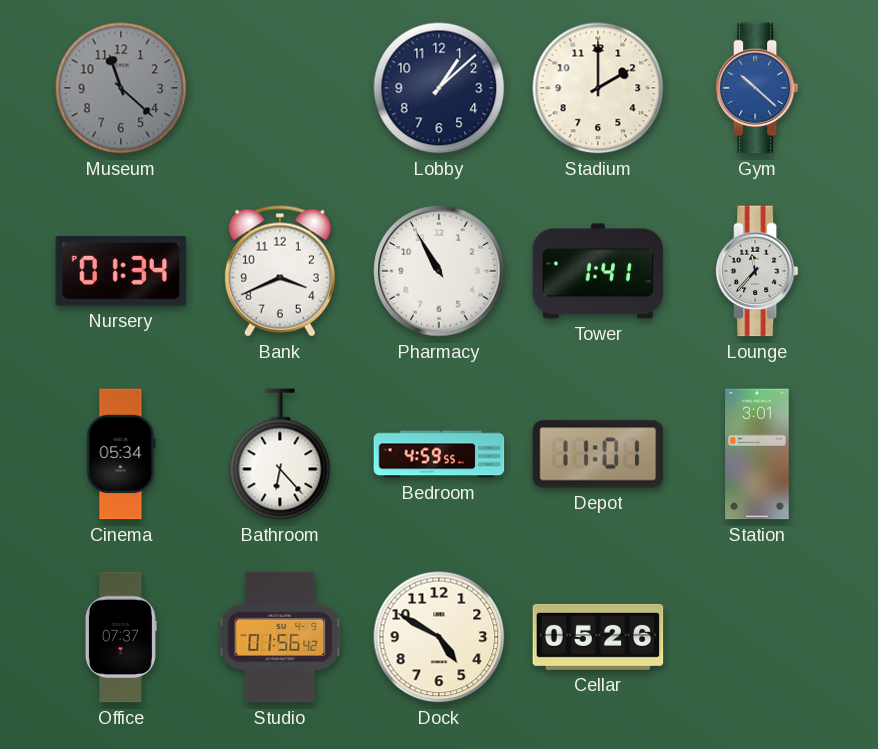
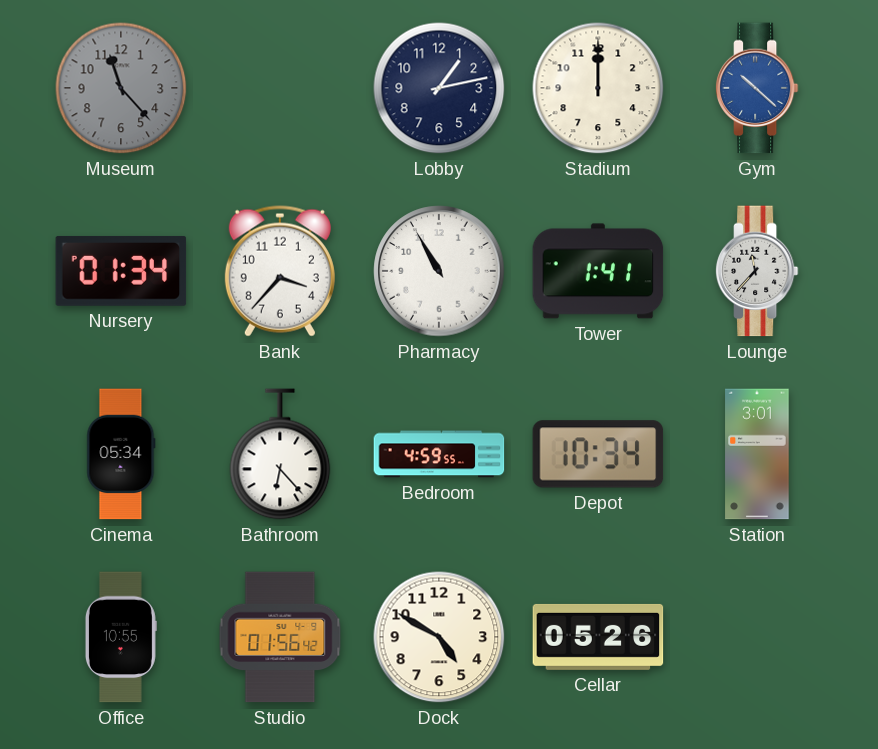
Museum: 11:22 -> 11:23
Lobby: 1:08 -> 1:13
Stadium: 2:00 -> 12:00
Bank: 3:41 -> 3:37
Depot: 11:01 -> 10:34
Office: 07:37 -> 10:55
